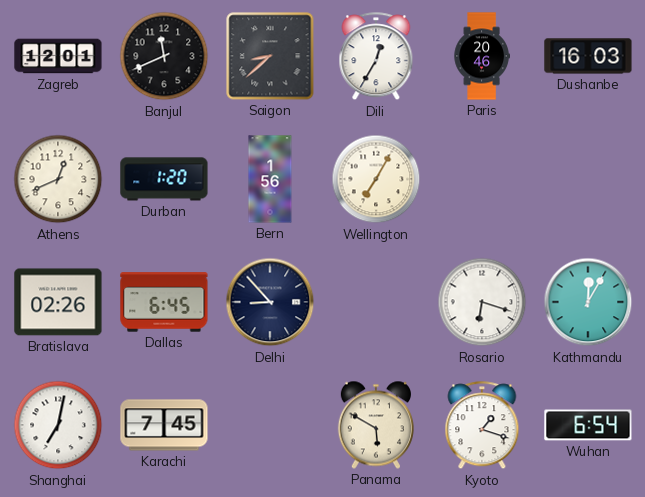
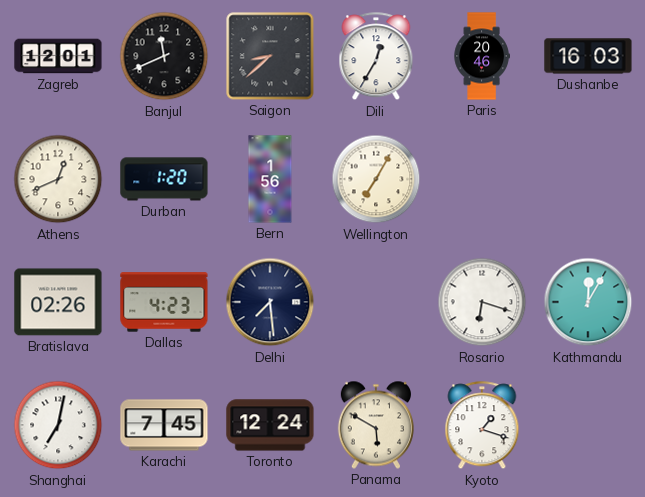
Dallas: 6:45 -> 4:23
Delhi: 8:53 -> 7:29
Toronto: none -> 12:24
Wuhan: 6:54 -> none
